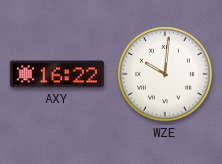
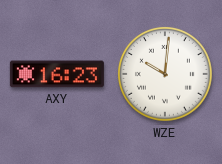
AXY: 16:22 -> 16:23
